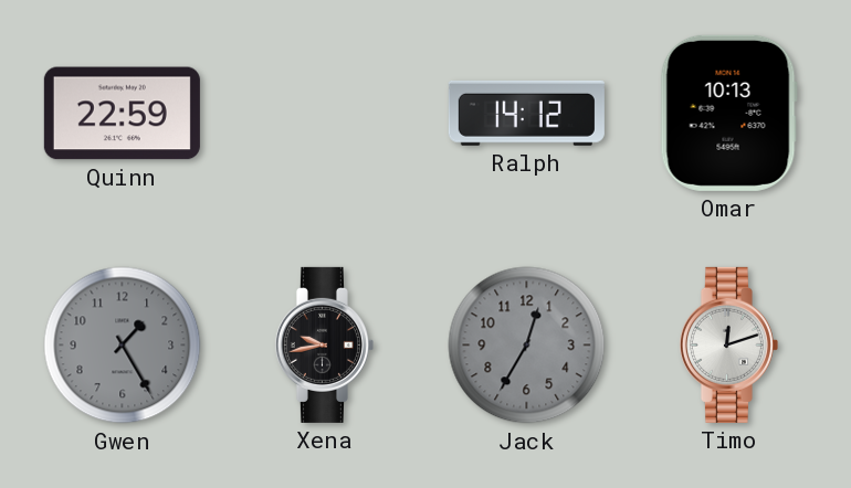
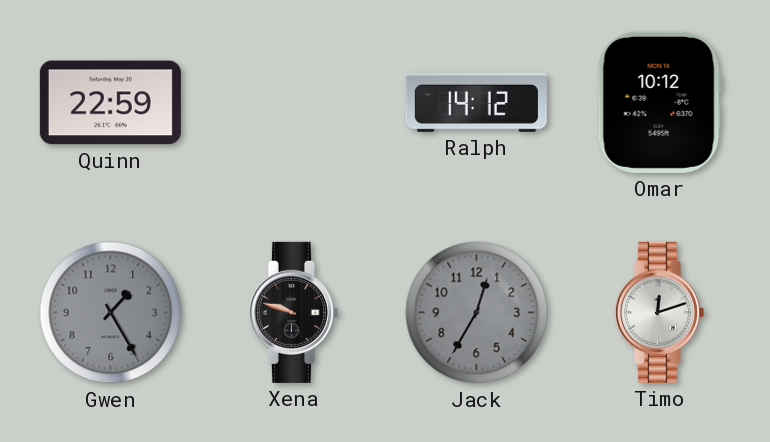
Omar: 10:13 -> 10:12
Xena: 9:43 -> 9:48
